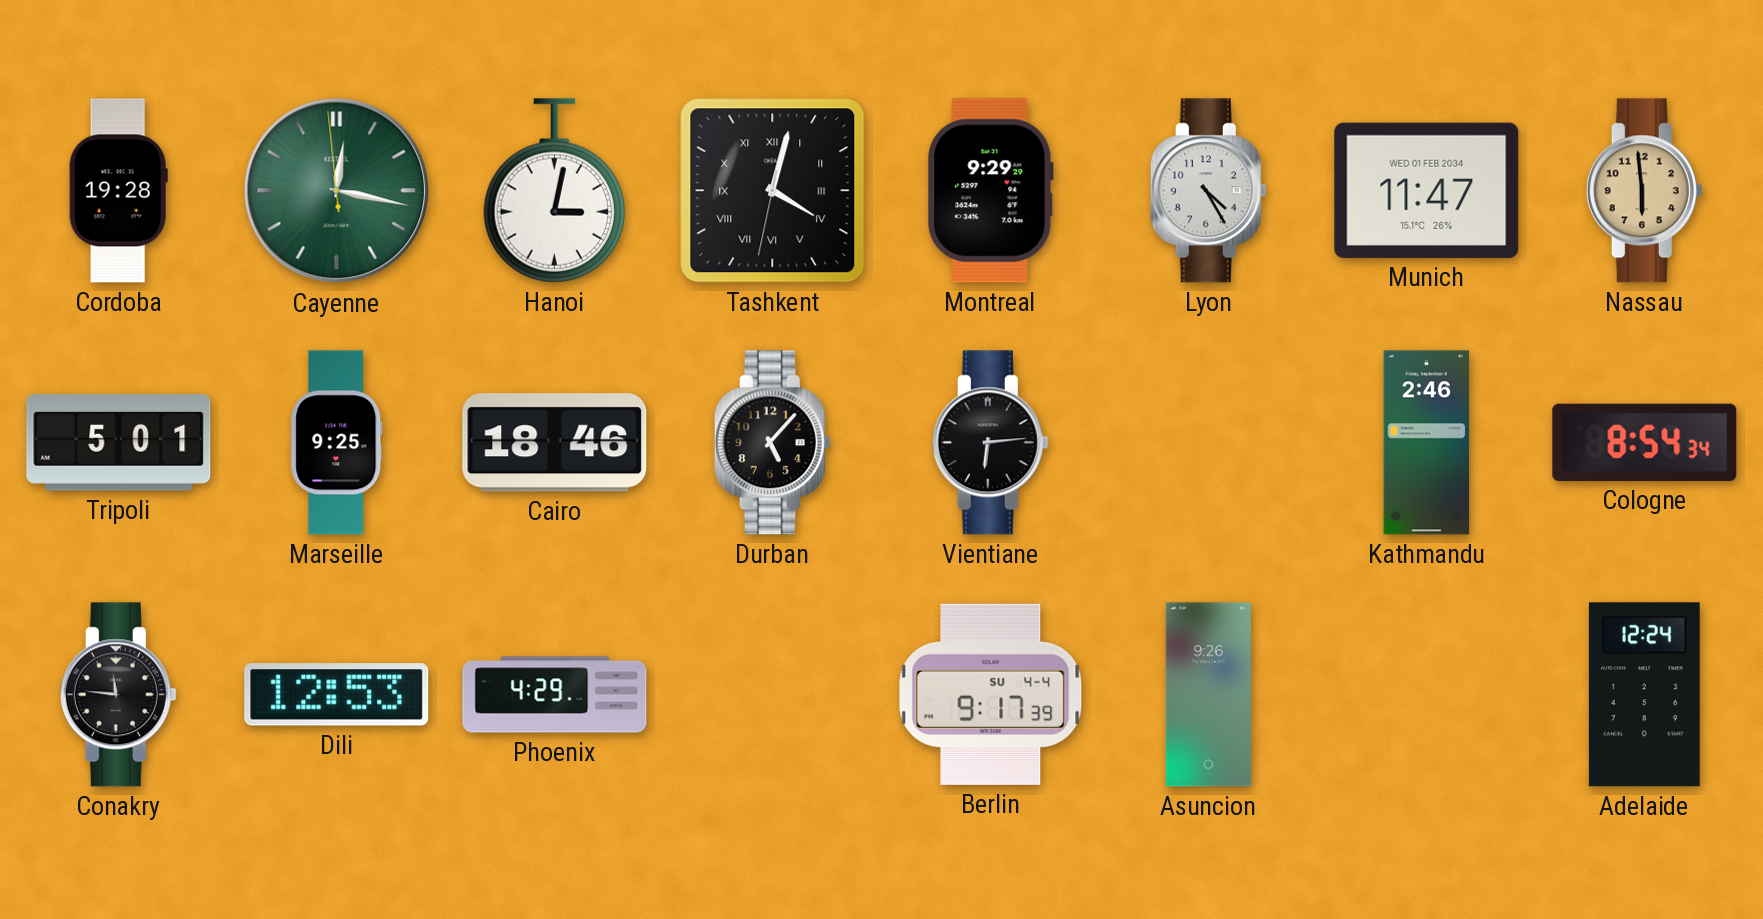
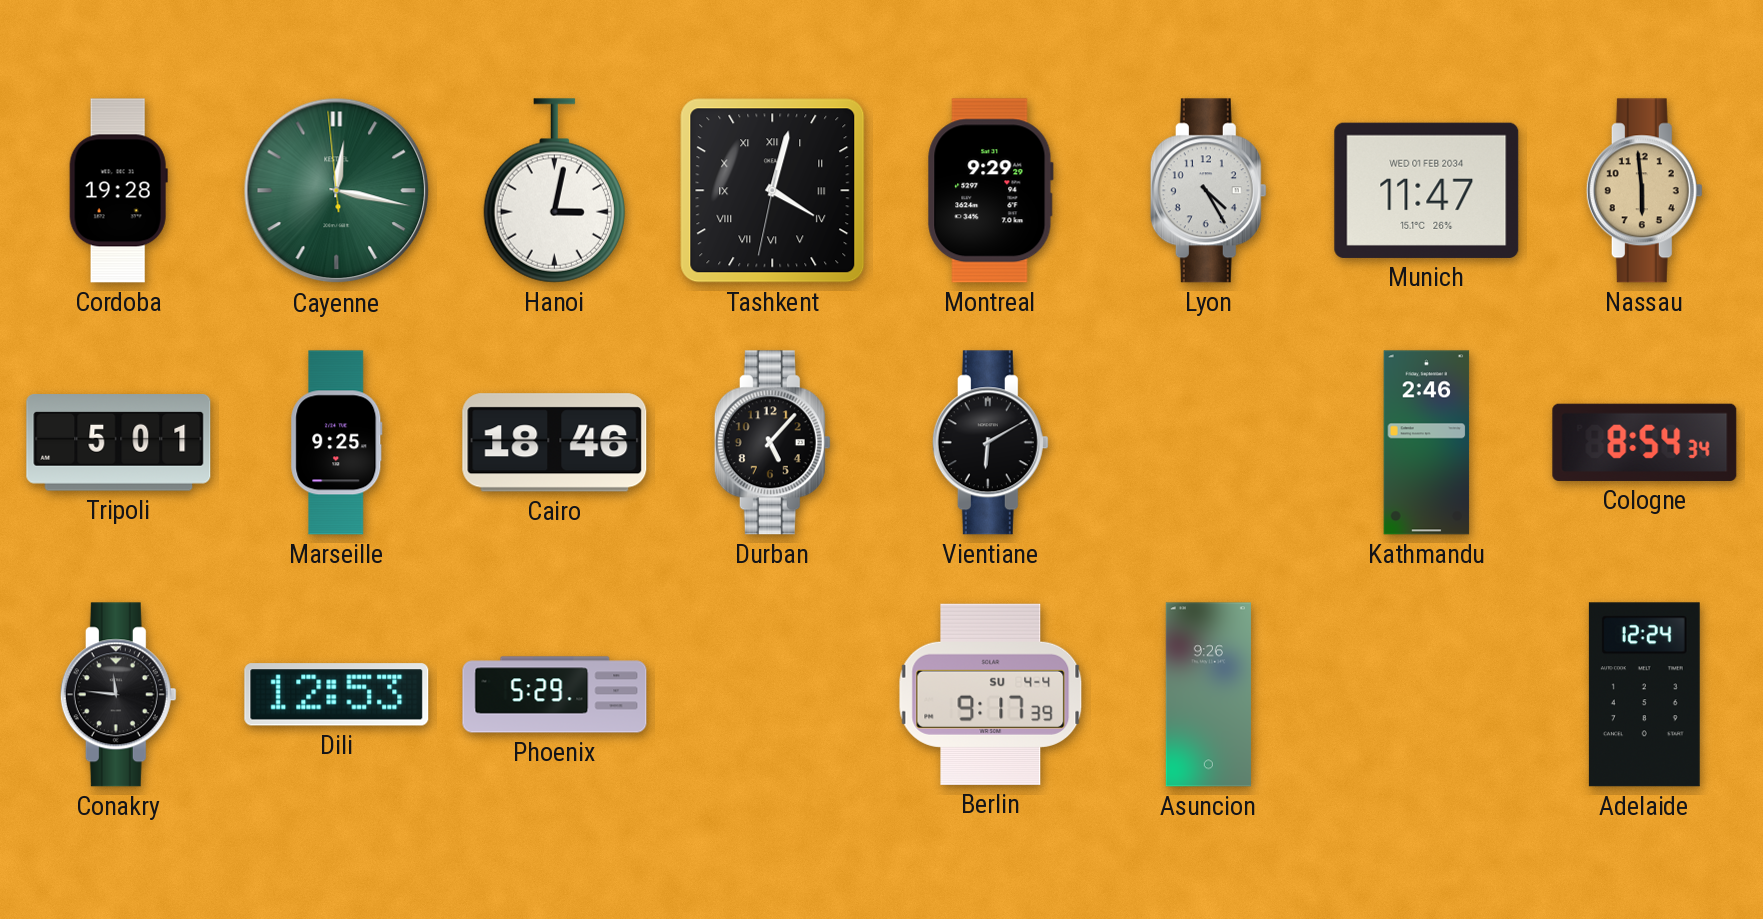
Vientiane: 6:14 -> 6:10
Phoenix: 4:29 -> 5:29
